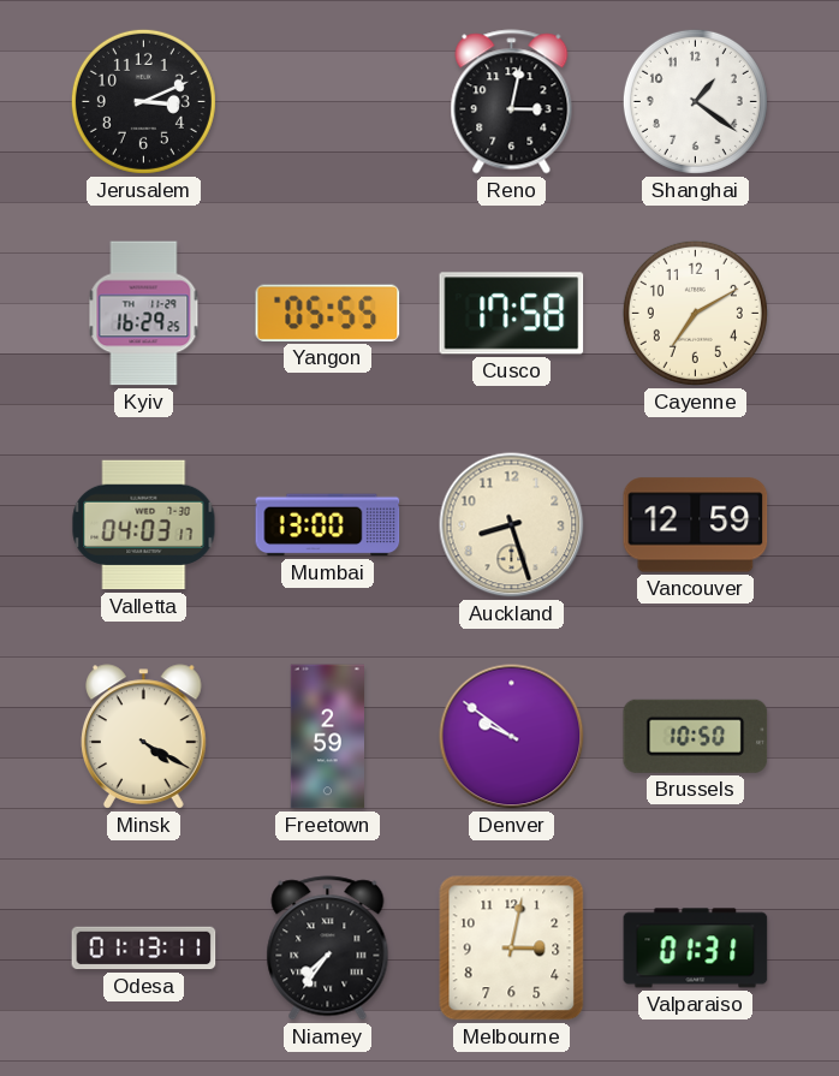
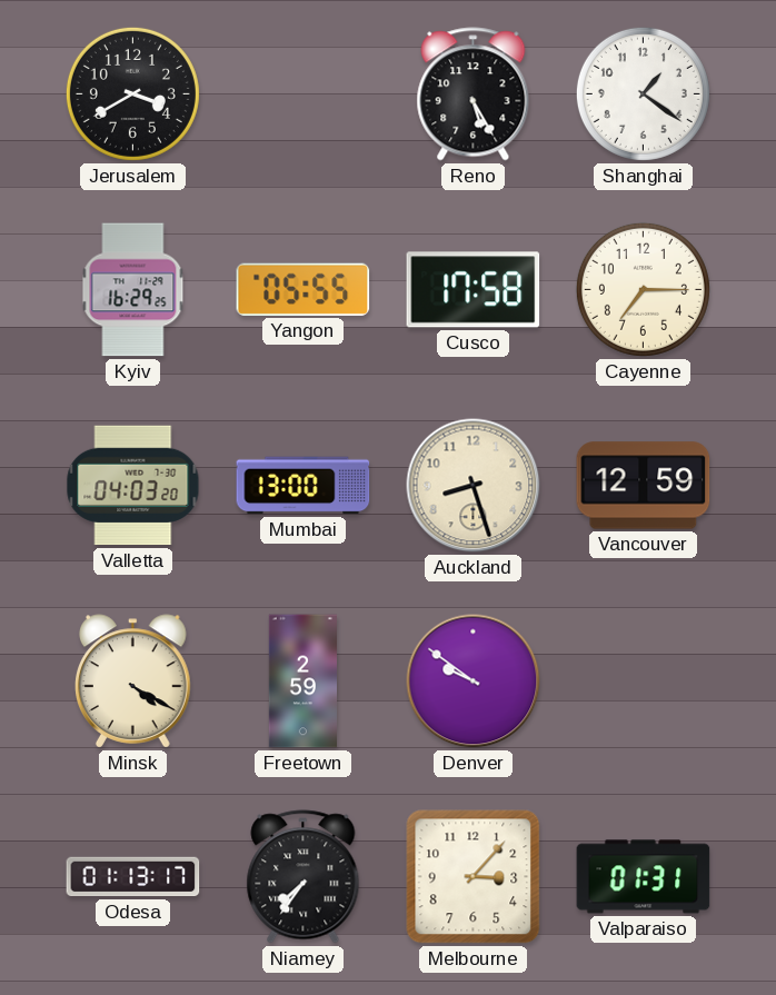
Jerusalem: 3:11 -> 3:40
Reno: 3:02 -> 5:25
Cayenne: 7:10 -> 7:15
Valletta: 04:03:17 -> 04:03:20
Brussels: 10:50 -> none
Odesa: 01:13:11 -> 01:13:17
Melbourne: 3:02 -> 3:07
